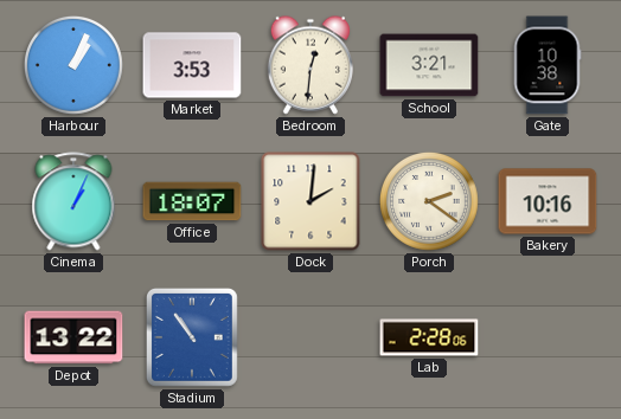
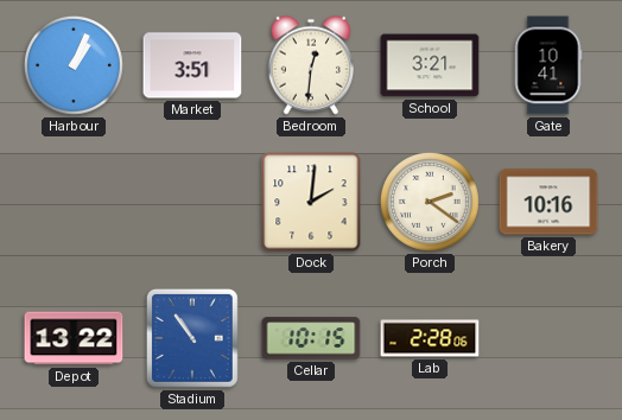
Market: 3:53 -> 3:51
Gate: 10:38 -> 10:41
Cinema: 1:04 -> none
Office: 18:07 -> none
Cellar: none -> 10:15
